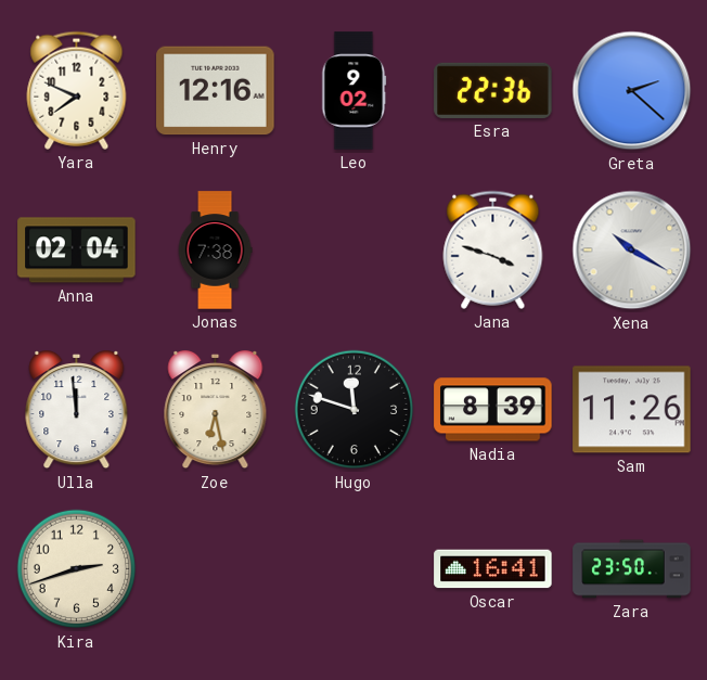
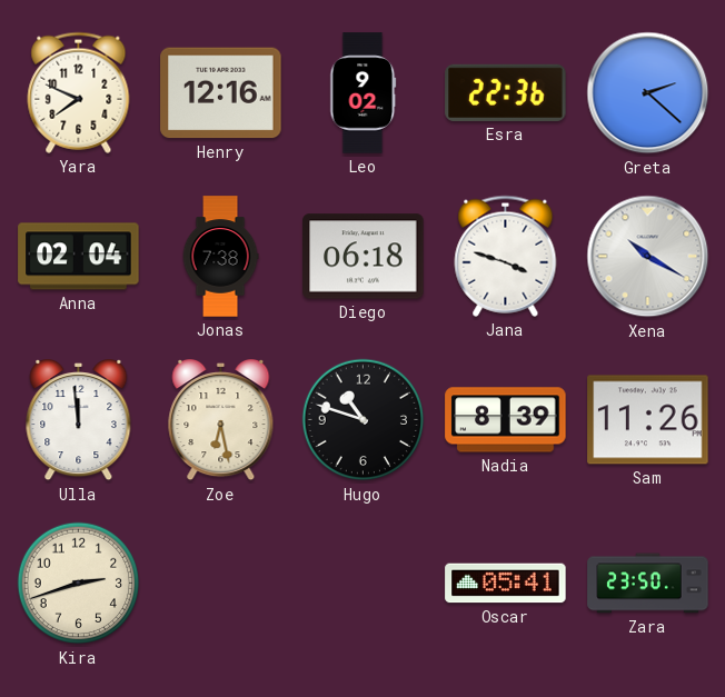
Diego: none -> 06:18
Hugo: 11:48 -> 10:48
Oscar: 16:41 -> 05:41
